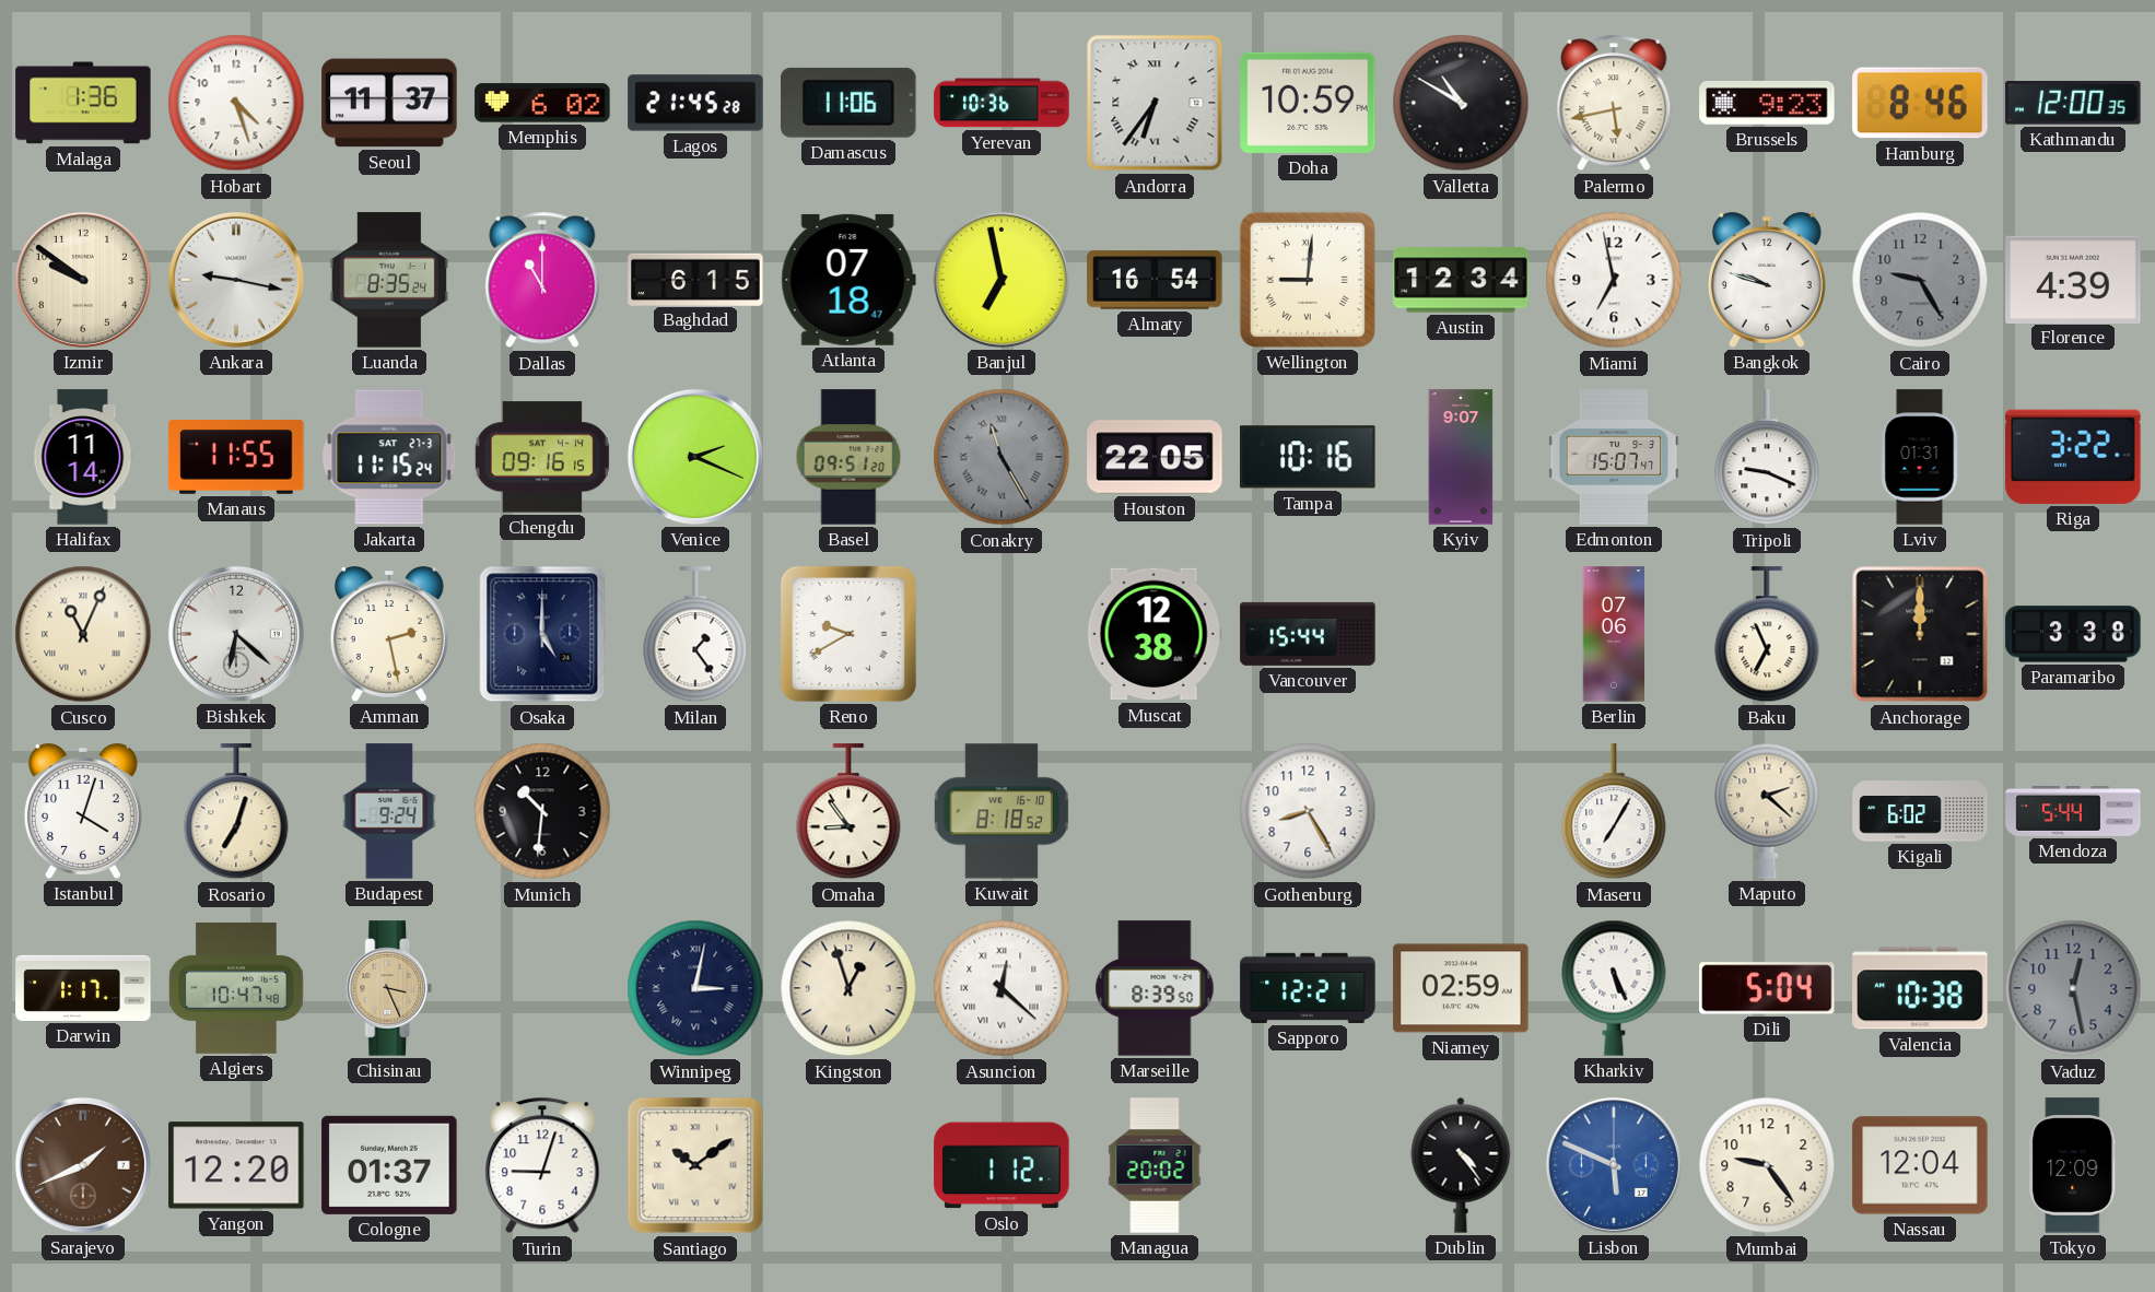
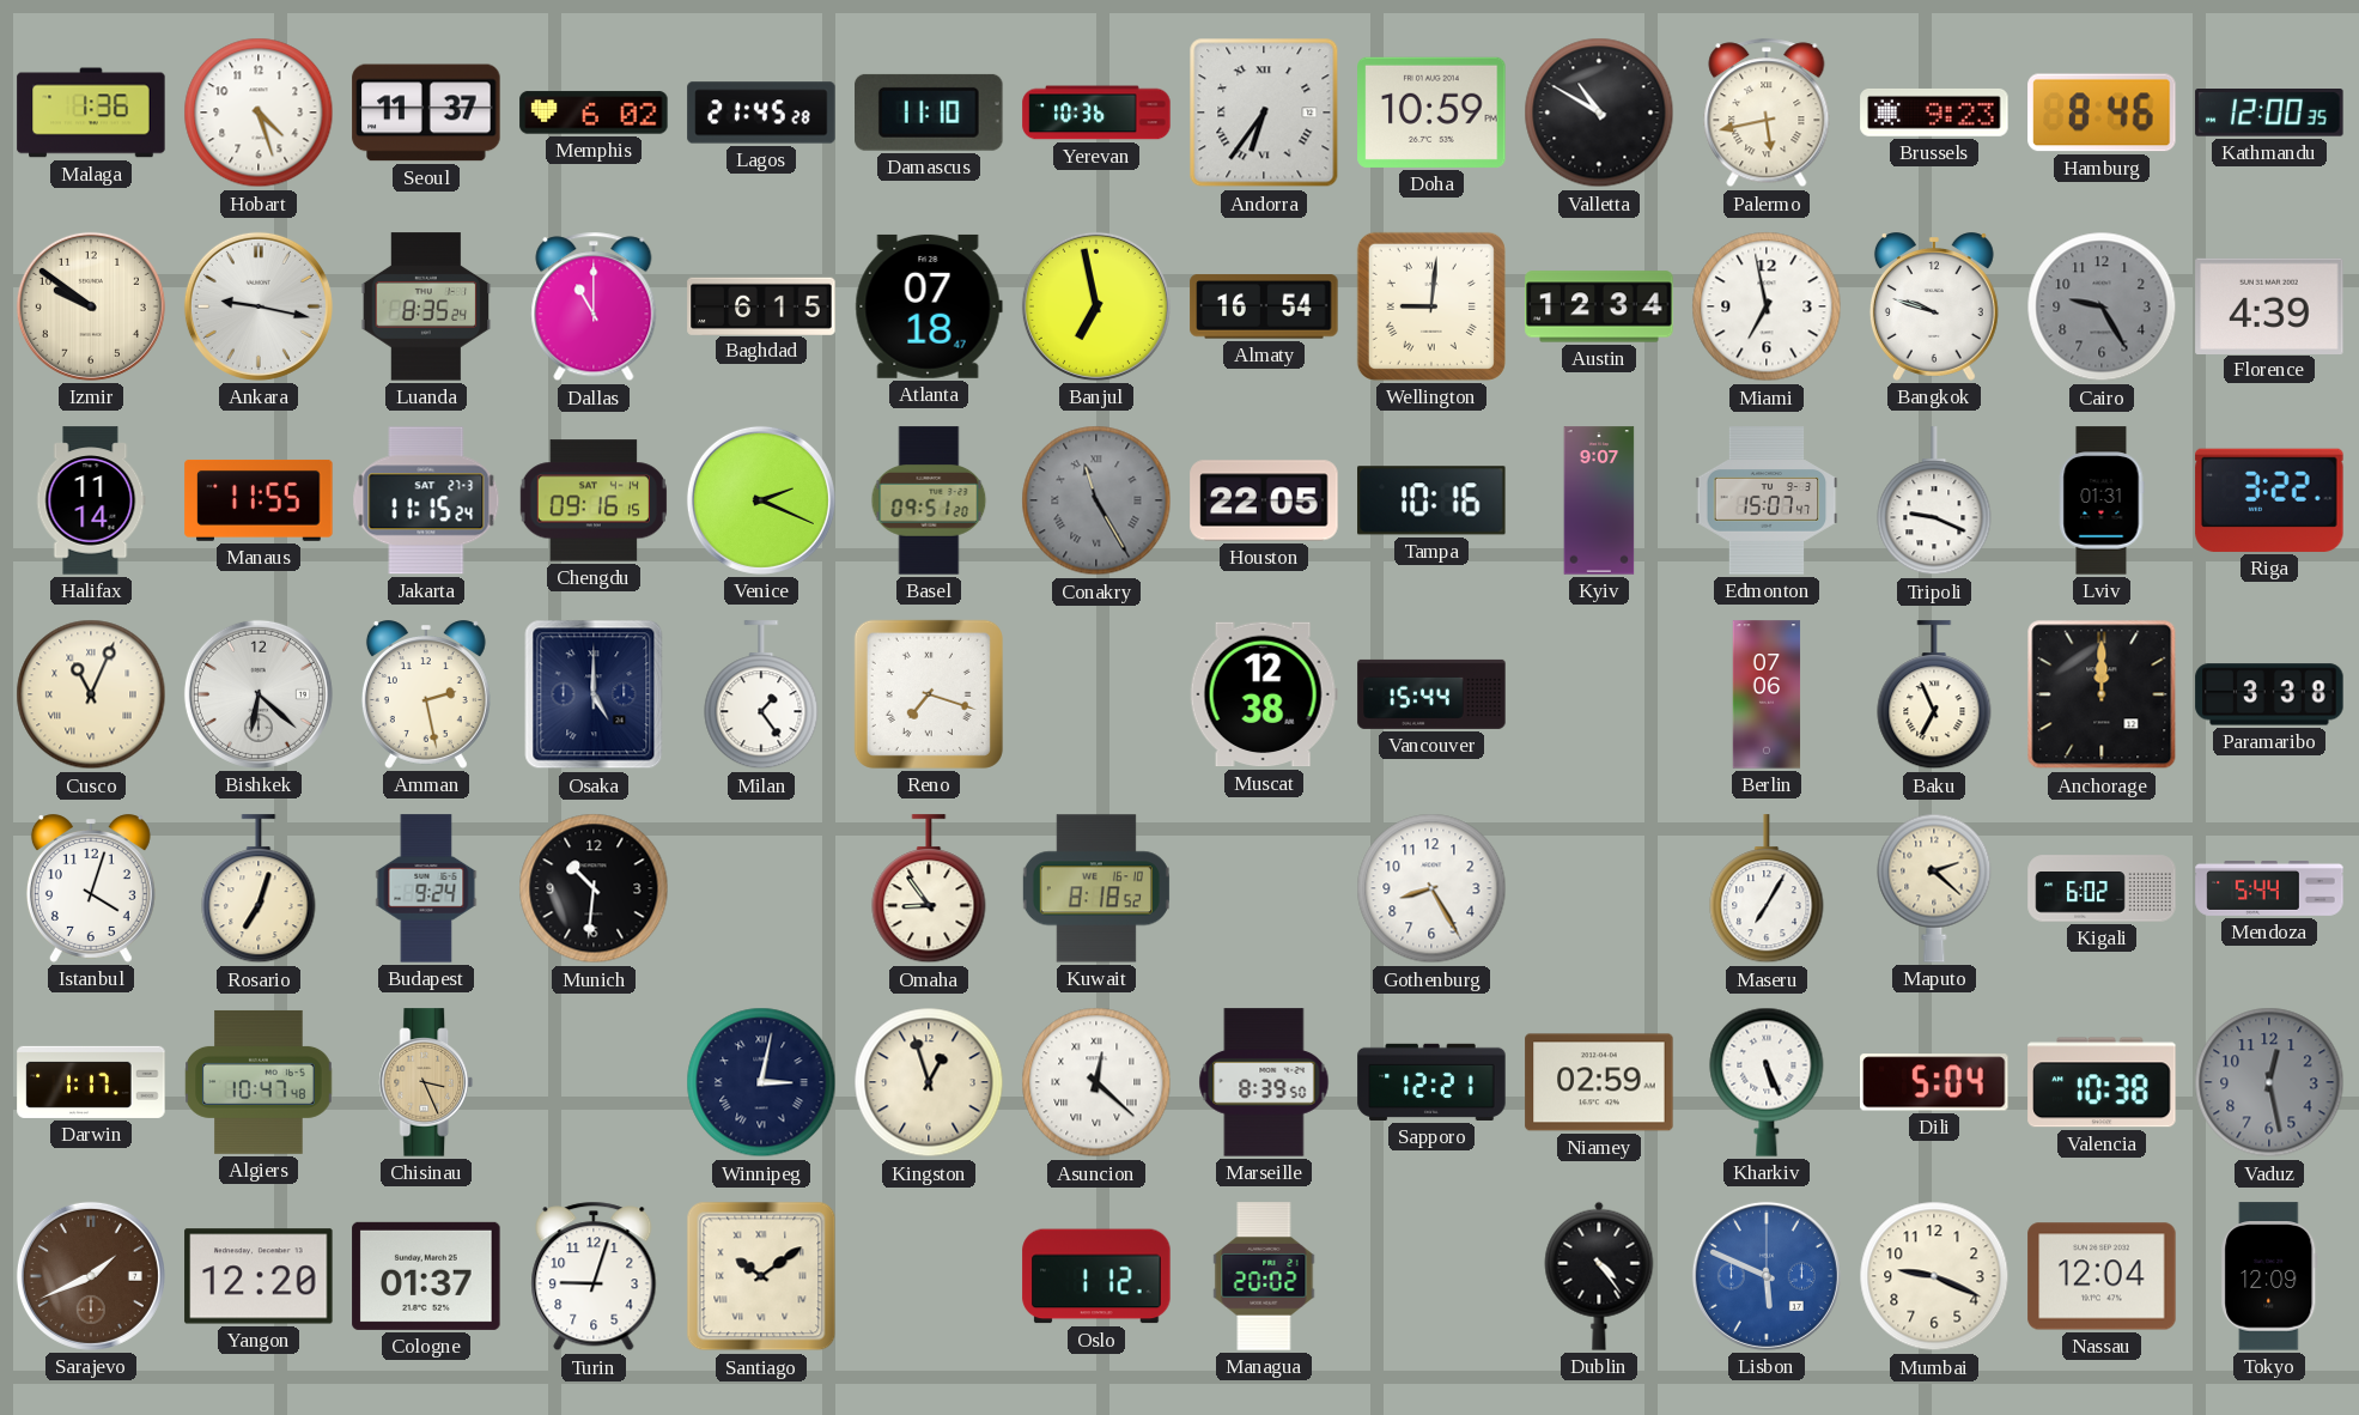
Damascus: 11:06 -> 11:10
Reno: 9:40 -> 7:18
Mumbai: 9:24 -> 9:19
